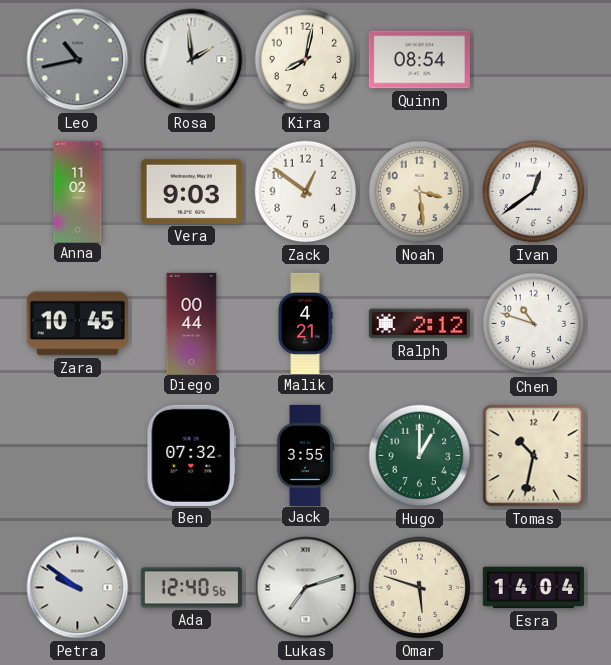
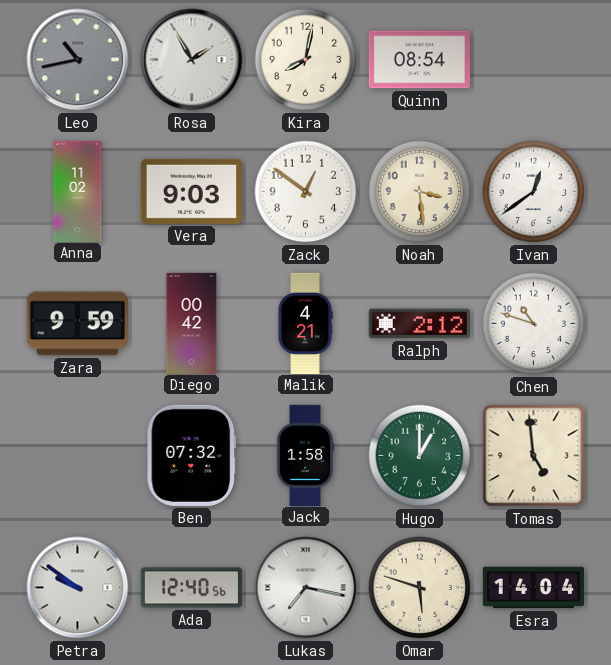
Rosa: 1:59 -> 1:55
Zara: 10:45 -> 9:59
Diego: 00:44 -> 00:42
Jack: 3:55 -> 1:58
Tomas: 10:32 -> 4:59
Lukas: 7:12 -> 7:17
